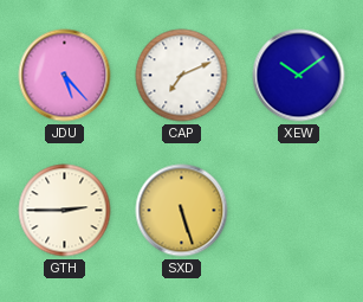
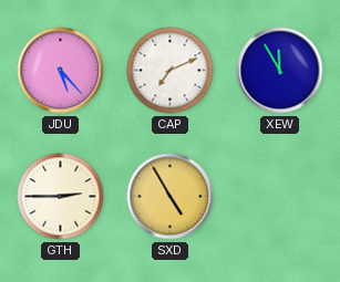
XEW: 10:09 -> 11:55
SXD: 5:27 -> 4:55
